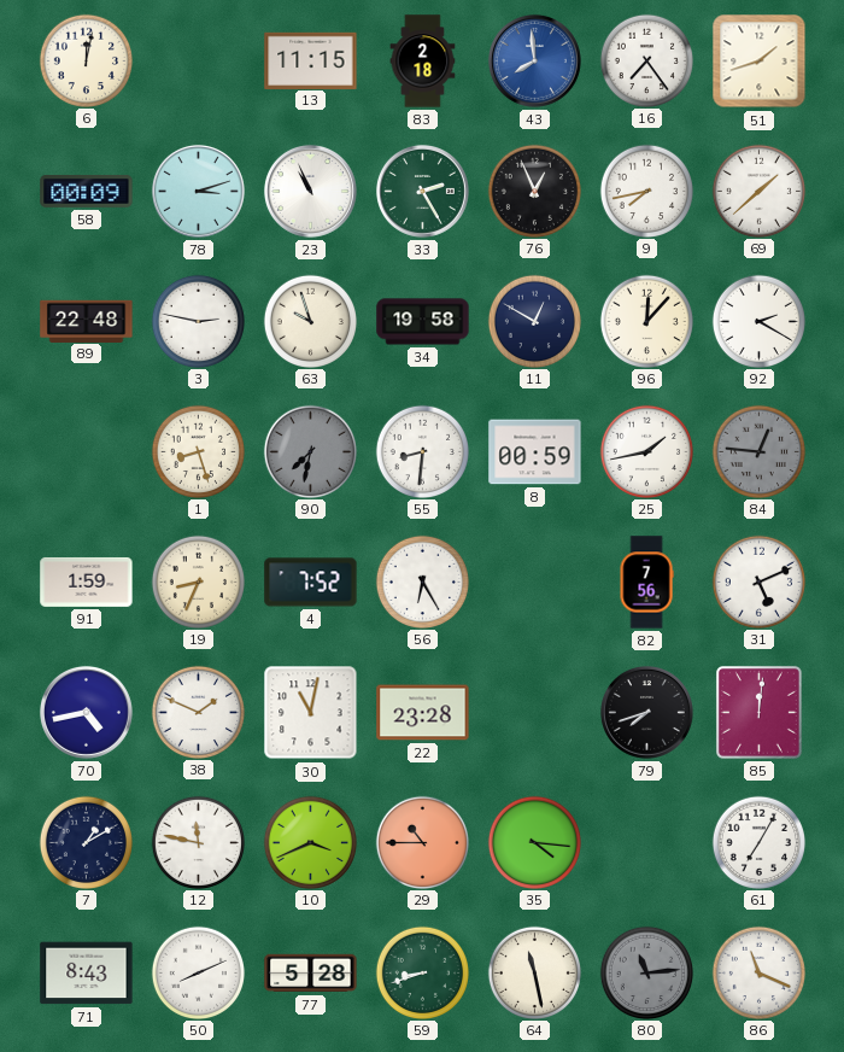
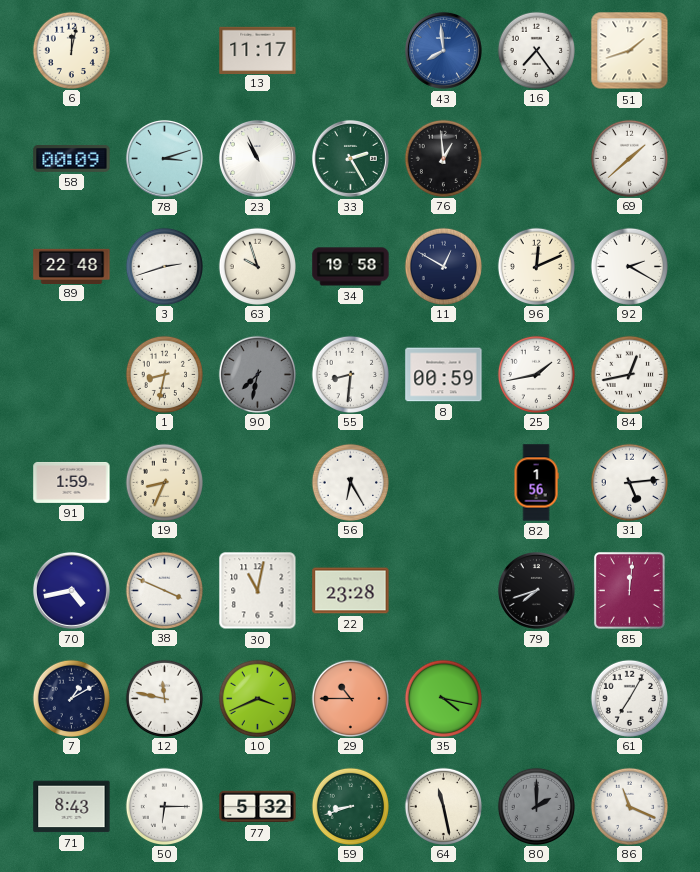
13: 11:15 -> 11:17
83: 2:18 -> none
76: 12:56 -> 12:59
9: 7:43 -> none
3: 2:47 -> 2:42
96: 12:07 -> 12:11
1: 8:27 -> 8:32
84: 12:46 -> 12:43
84 dial: grey -> white
4: 7:52 -> none
82: 7:56 -> 1:56
31: 5:11 -> 5:14
38: 1:49 -> 3:49
35: 4:16 -> 4:17
50: 8:11 -> 6:15
77: 5:28 -> 5:32
80: 11:14 -> 2:00
